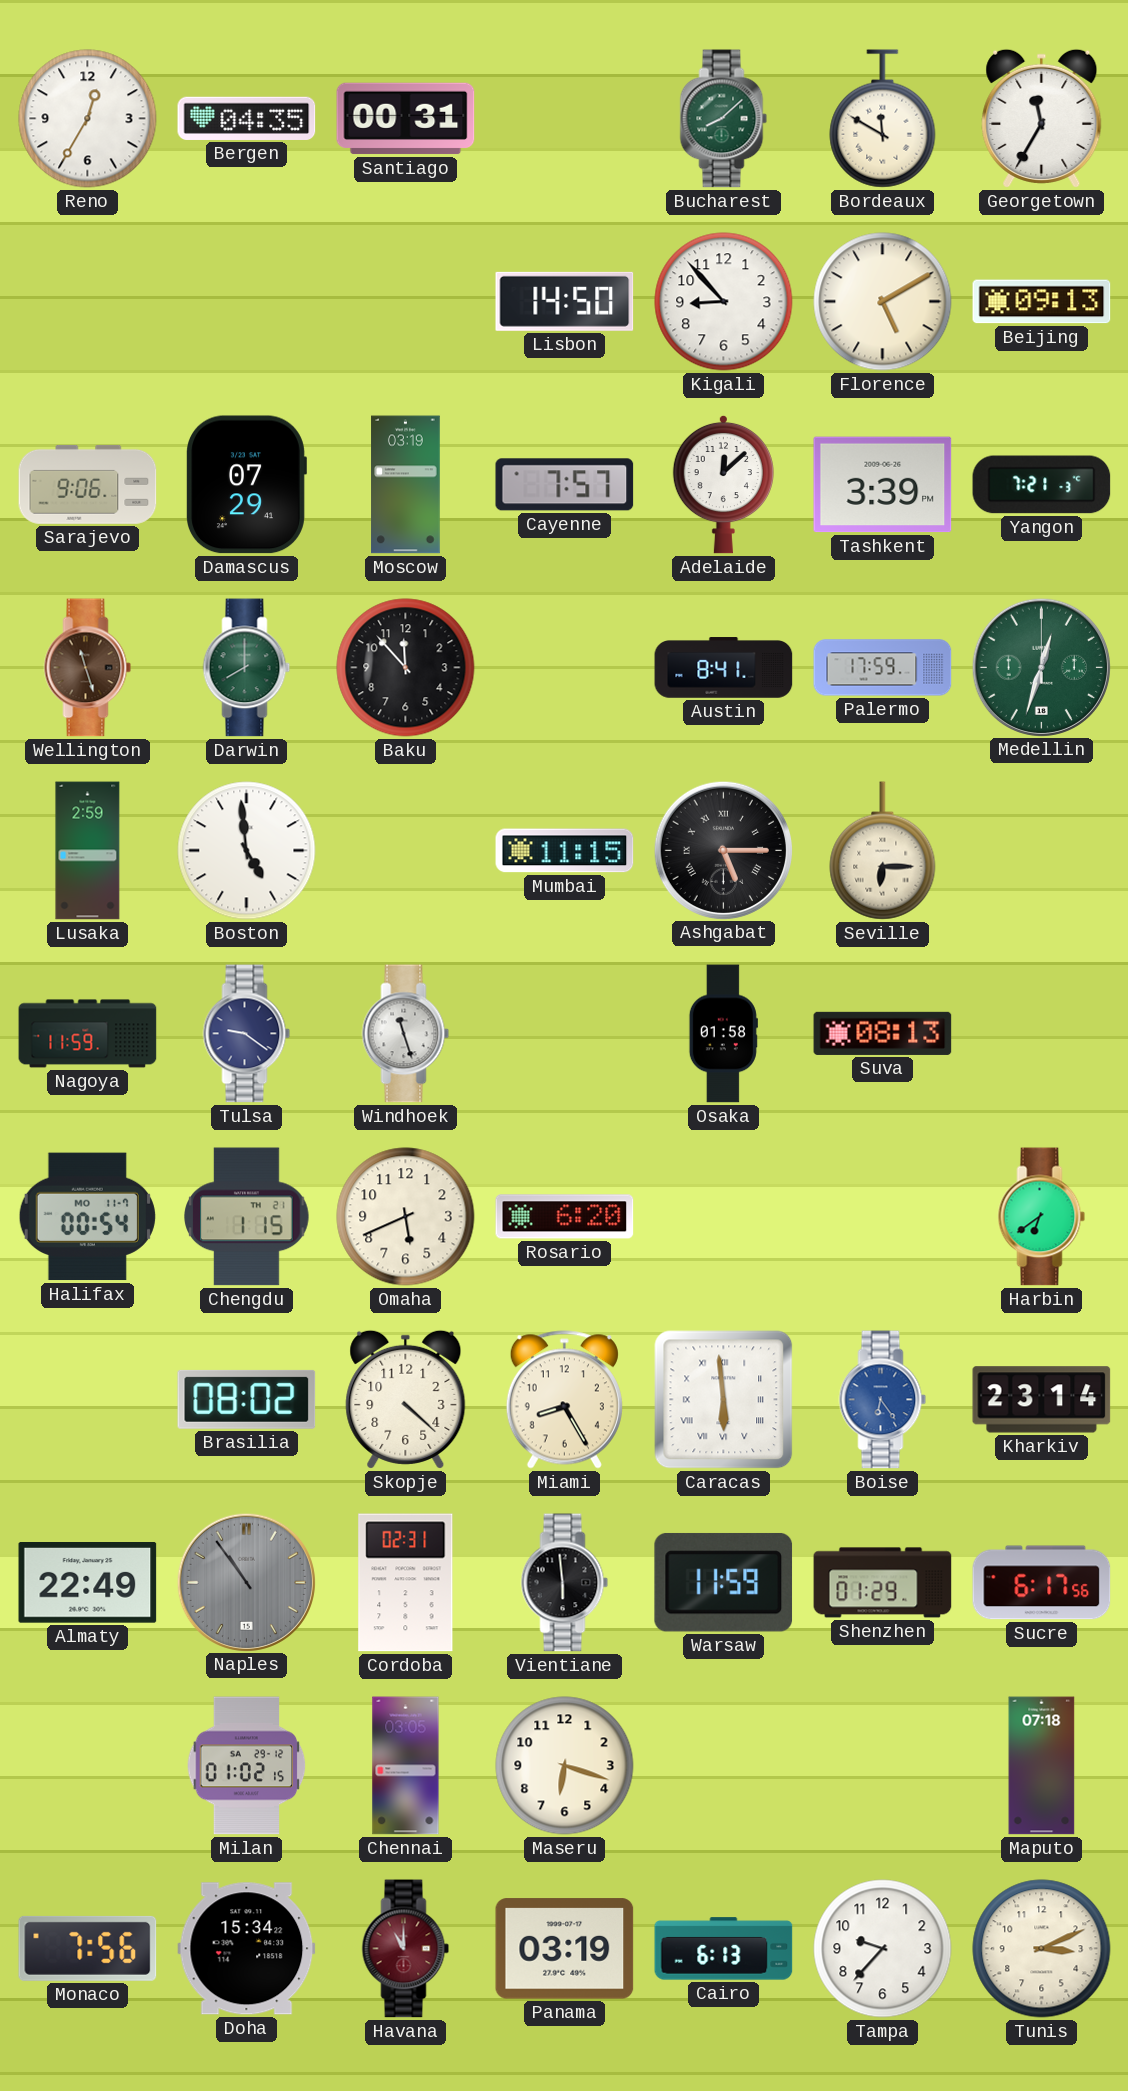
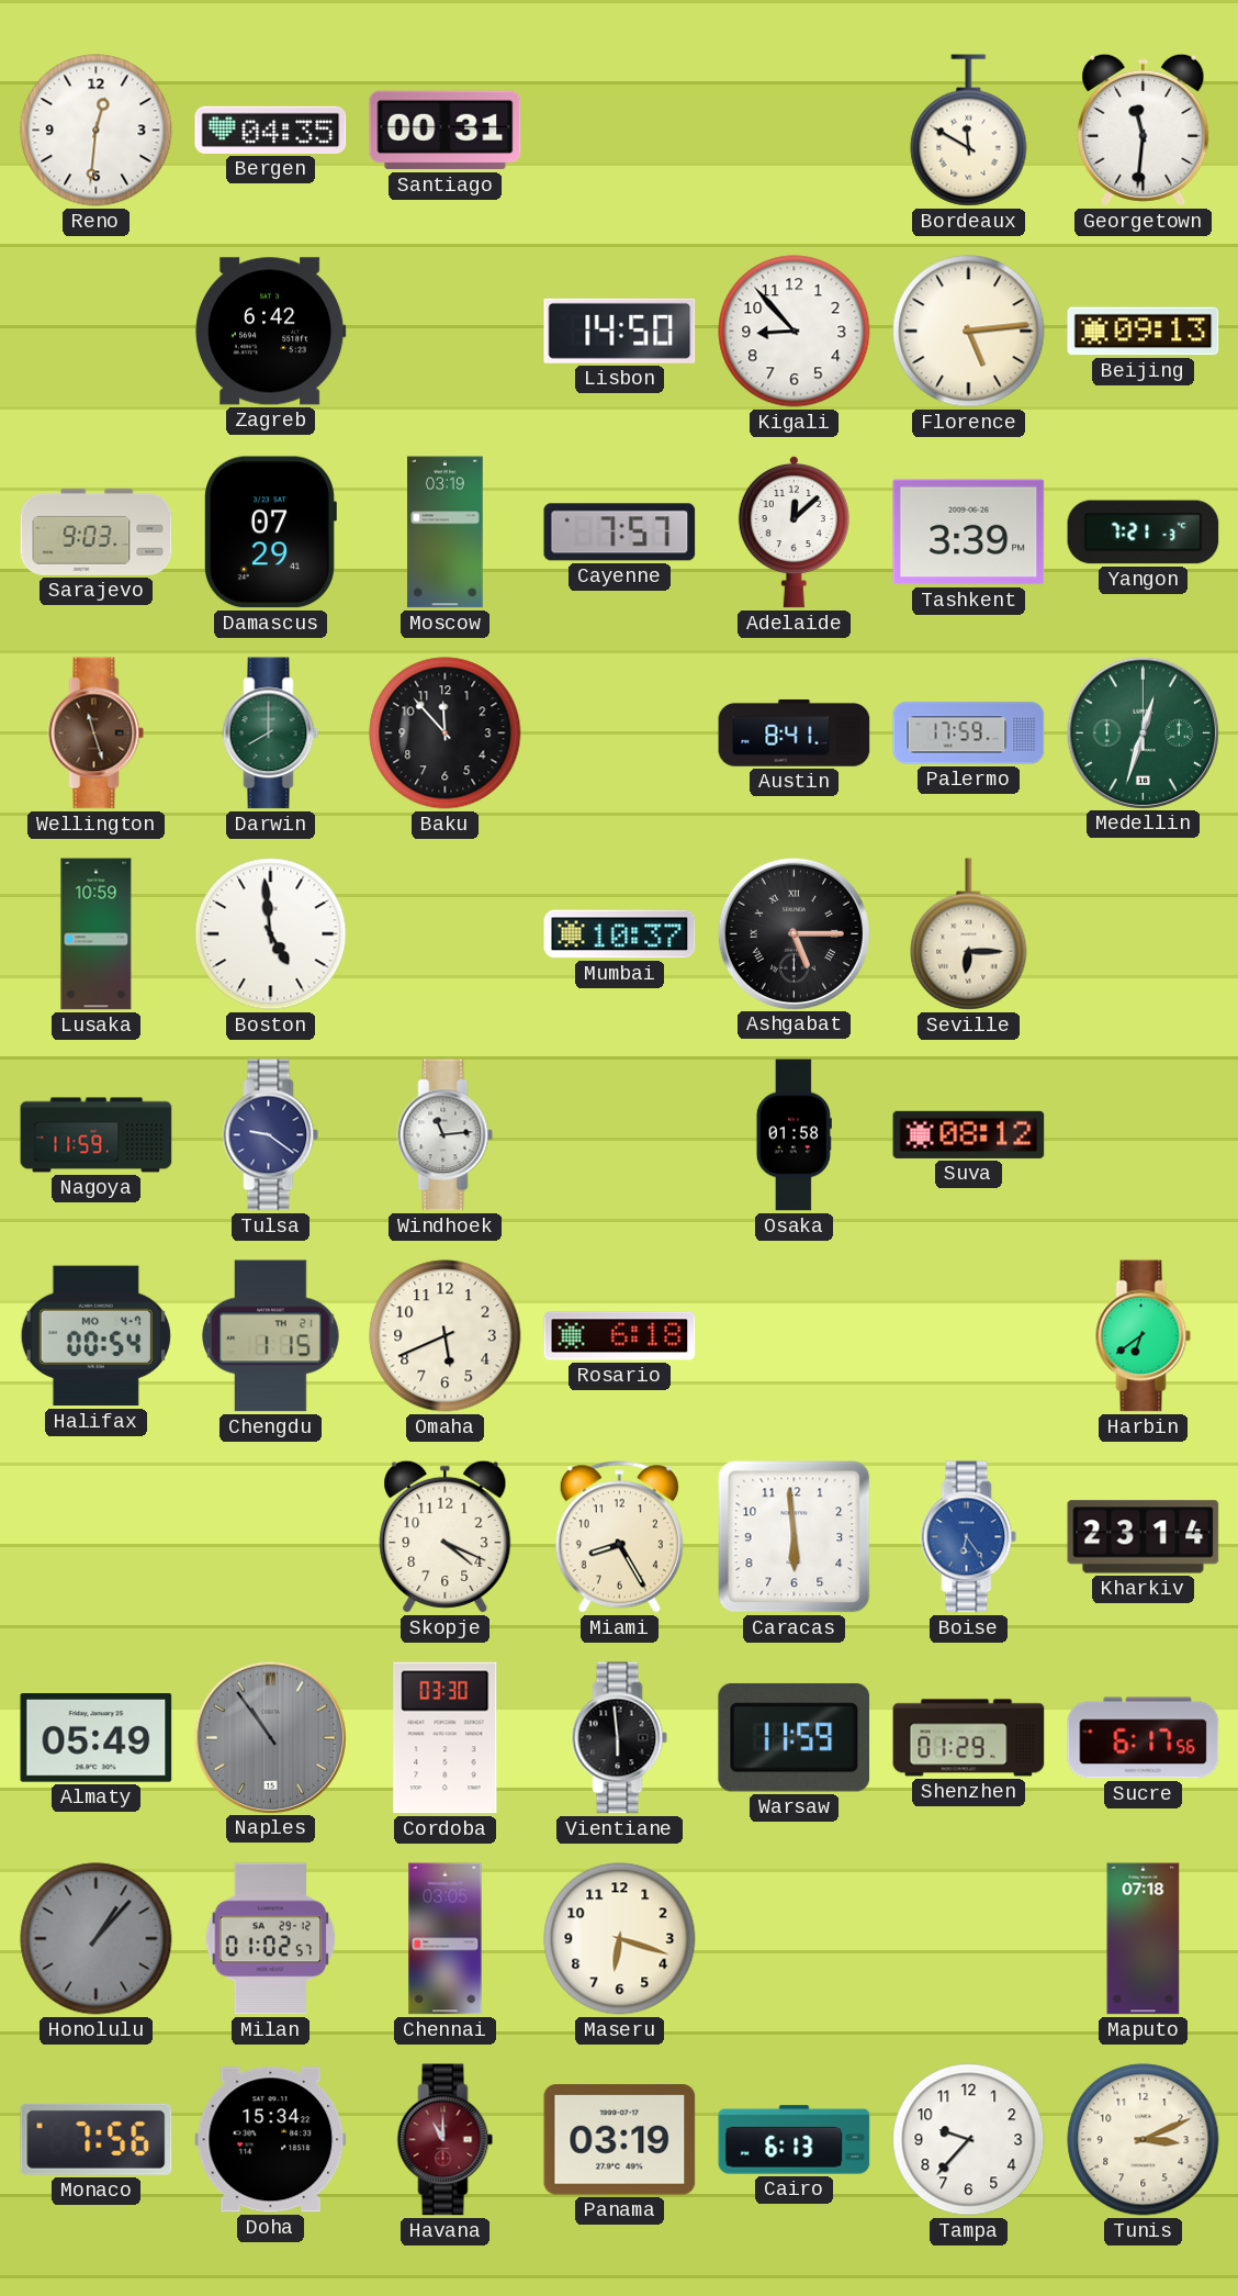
Reno: 12:35 -> 12:31
Bucharest: 8:08 -> none
Georgetown: 11:35 -> 11:31
Zagreb: none -> 6:42
Florence: 5:10 -> 5:14
Sarajevo: 9:06 -> 9:03
Lusaka: 2:59 -> 10:59
Mumbai: 11:15 -> 10:37
Windhoek: 11:27 -> 11:14
Suva: 08:13 -> 08:12
Halifax date: MO 11-7 -> MO 4-7
Rosario: 6:20 -> 6:18
Brasilia: 08:02 -> none
Skopje: 4:22 -> 4:19
Caracas numerals: Roman -> Arabic
Almaty: 22:49 -> 05:49
Cordoba: 02:31 -> 03:30
Honolulu: none -> 1:07
Milan: 01:02:15 -> 01:02:57
